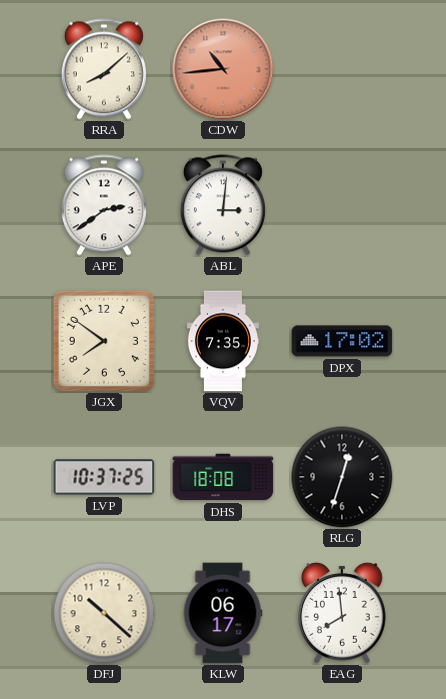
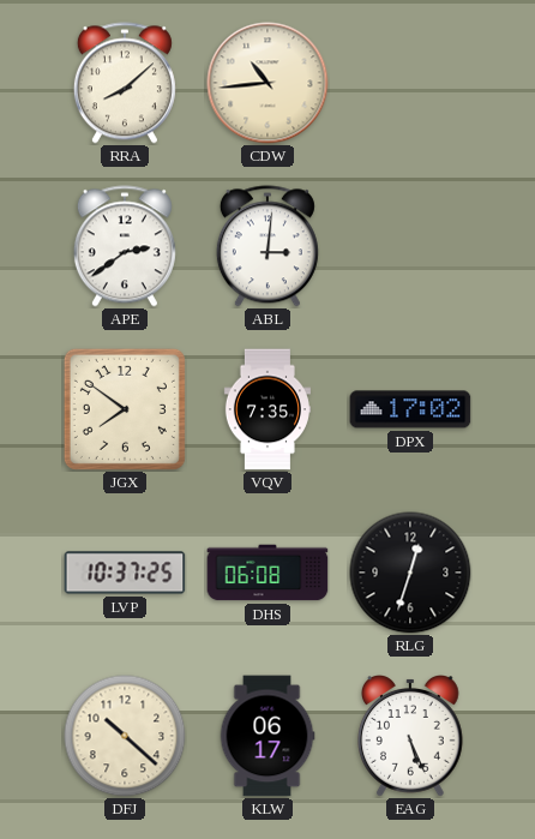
CDW dial: salmon -> cream
DHS: 18:08 -> 06:08
EAG: 7:59 -> 5:26
